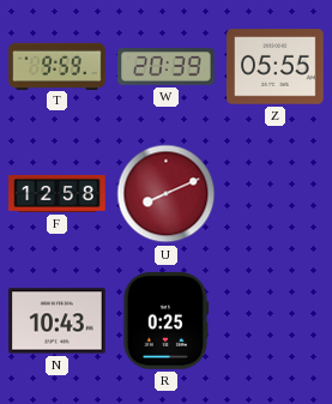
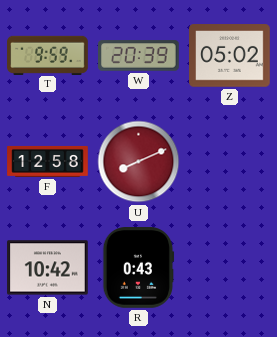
Z: 05:55 -> 05:02
N: 10:43 -> 10:42
R: 0:25 -> 0:43
